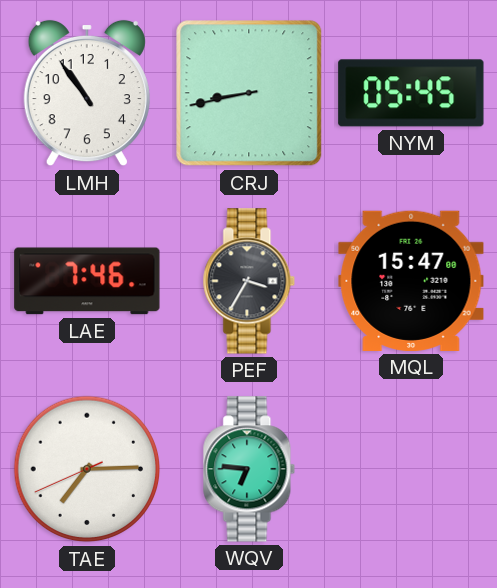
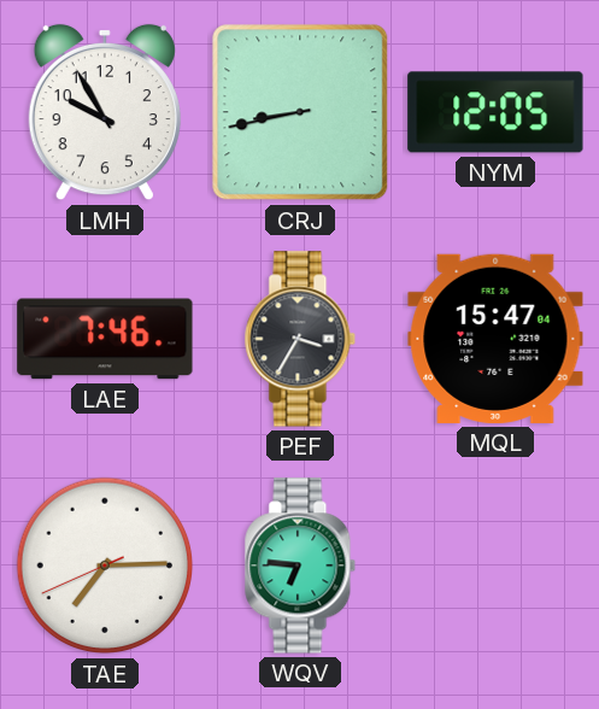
LMH: 10:54 -> 9:55
NYM: 05:45 -> 12:05
MQL: 15:47:00 -> 15:47:04
